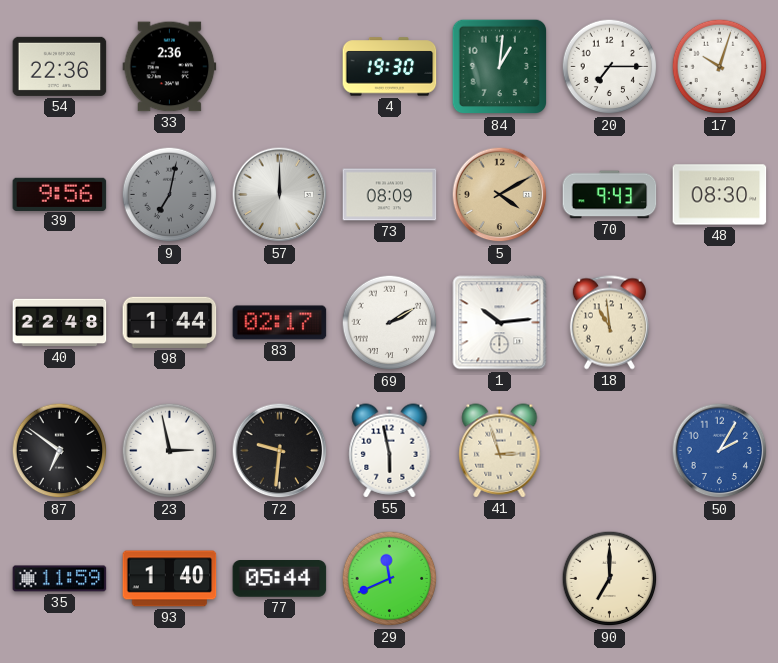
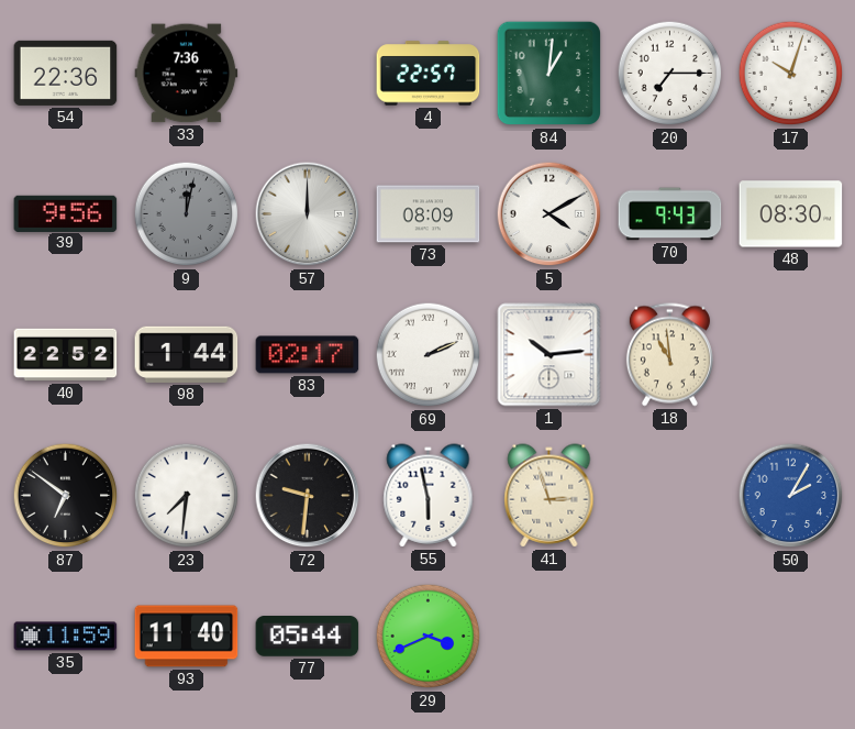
33: 2:36 -> 7:36
4: 19:30 -> 22:57
9: 7:02 -> 12:02
5 dial: champagne -> white
40: 22:48 -> 22:52
69: 2:10 -> 2:11
23: 2:58 -> 7:31
93: 1:40 -> 11:40
29: 11:41 -> 3:41
90: 7:00 -> none
